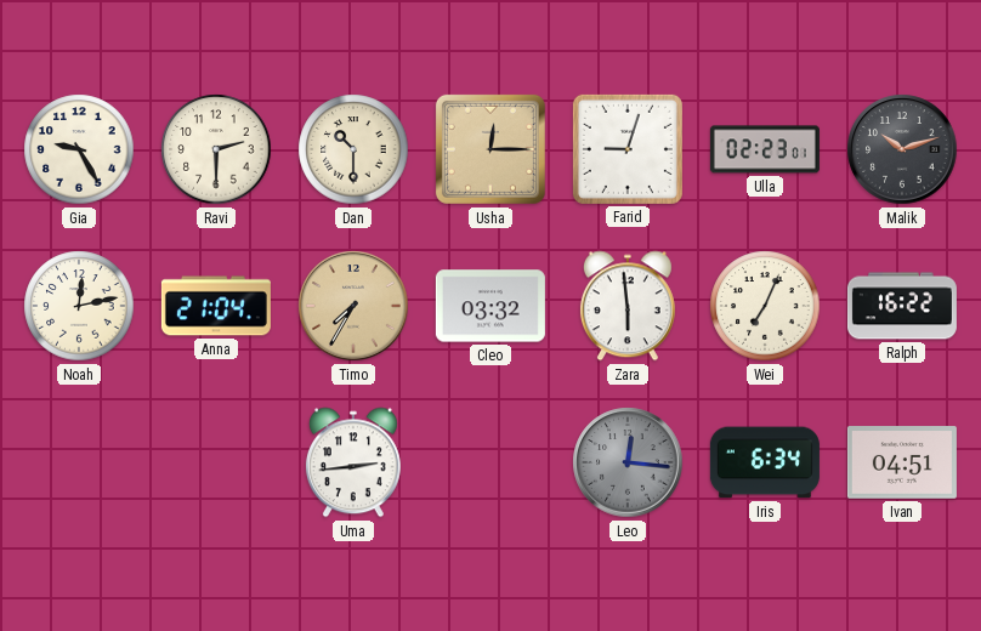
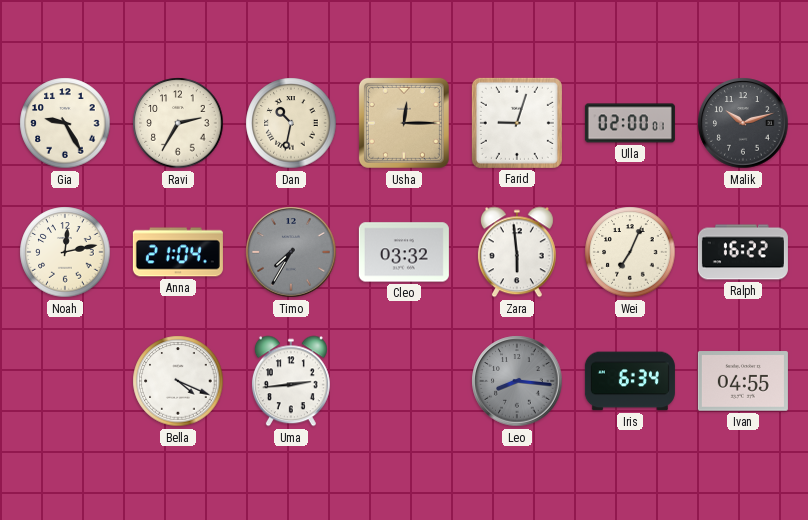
Ravi: 2:30 -> 2:35
Dan: 10:30 -> 10:32
Ulla: 02:23 -> 02:00
Timo dial: champagne -> grey
Bella: none -> 4:19
Leo: 12:16 -> 8:16
Ivan: 04:51 -> 04:55
